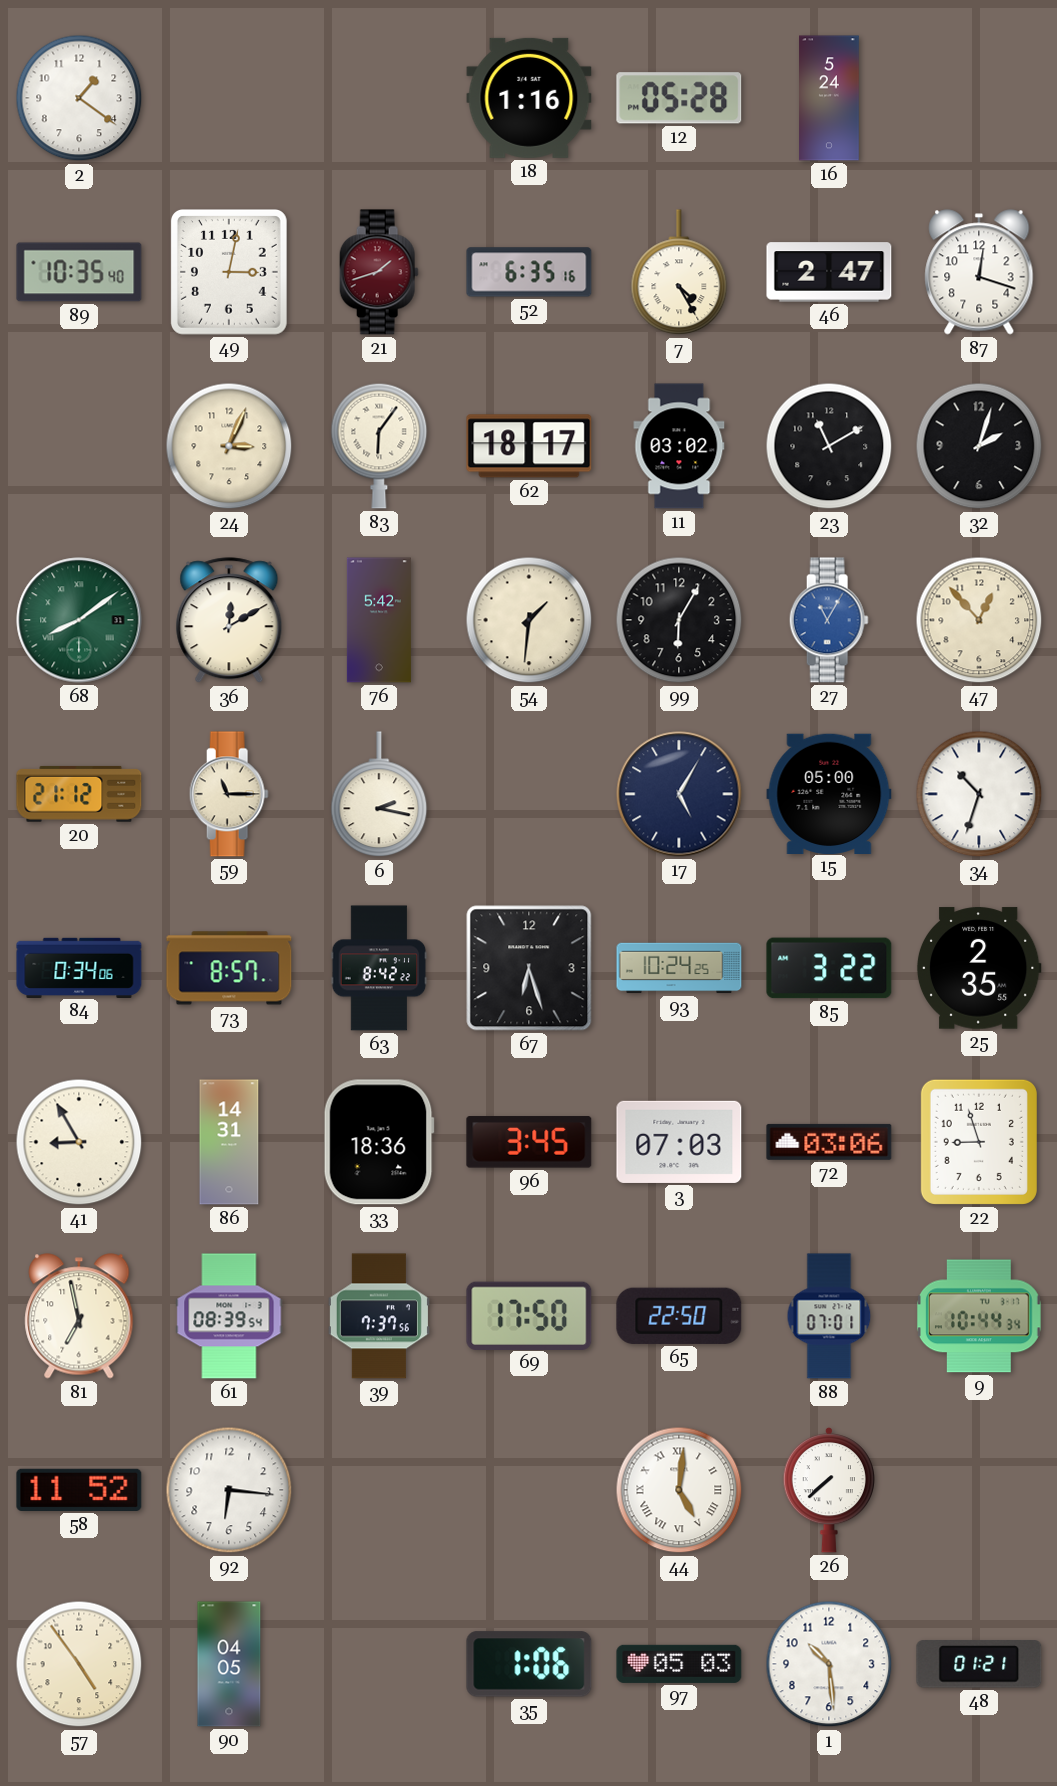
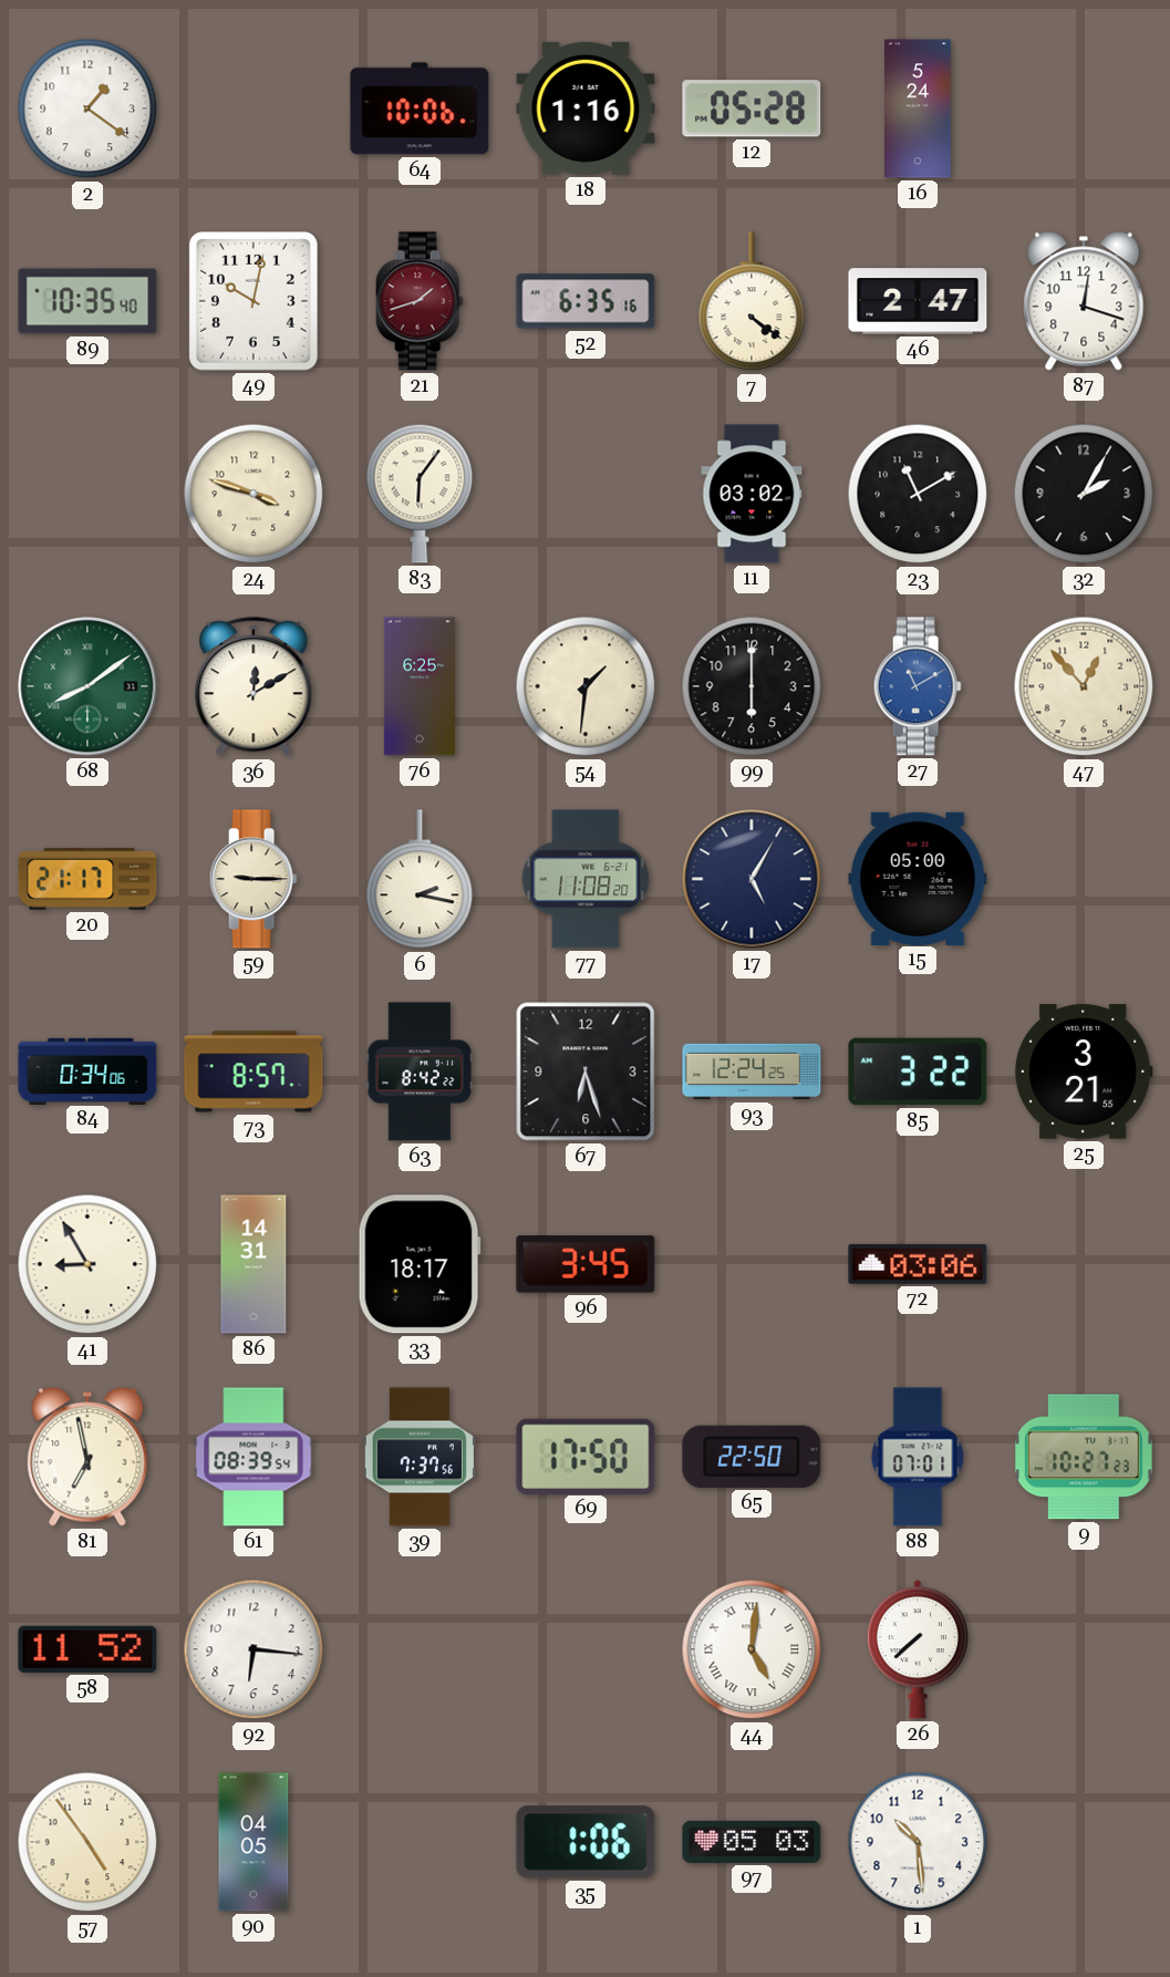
64: none -> 10:06
49: 3:02 -> 10:02
7: 4:25 -> 4:21
24: 3:04 -> 3:48
62: 18:17 -> none
32: 2:03 -> 2:05
76: 5:42 -> 6:25
99: 6:05 -> 6:00
27: 11:05 -> 11:10
20: 21:12 -> 21:17
59: 11:15 -> 9:15
77: none -> 11:08
34: 10:33 -> none
93: 10:24 -> 12:24
25: 2:35 -> 3:21
33: 18:36 -> 18:17
3: 07:03 -> none
22: 8:57 -> none
9: 10:44 -> 10:27
48: 01:21 -> none
